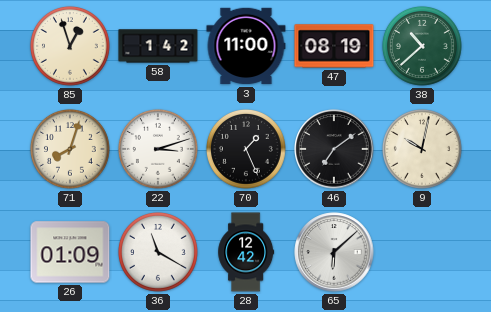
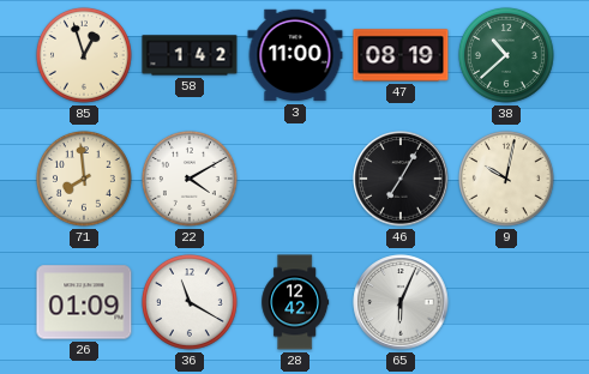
71: 8:03 -> 7:59
22: 3:12 -> 4:10
70: 1:26 -> none
46: 7:09 -> 7:05
65: 6:08 -> 6:04
